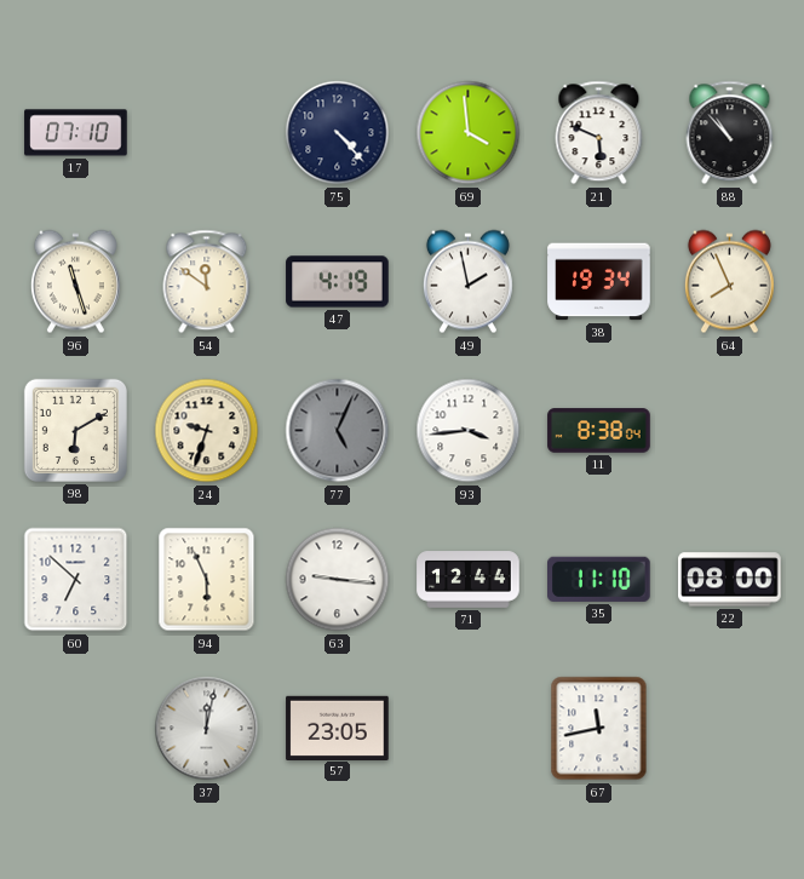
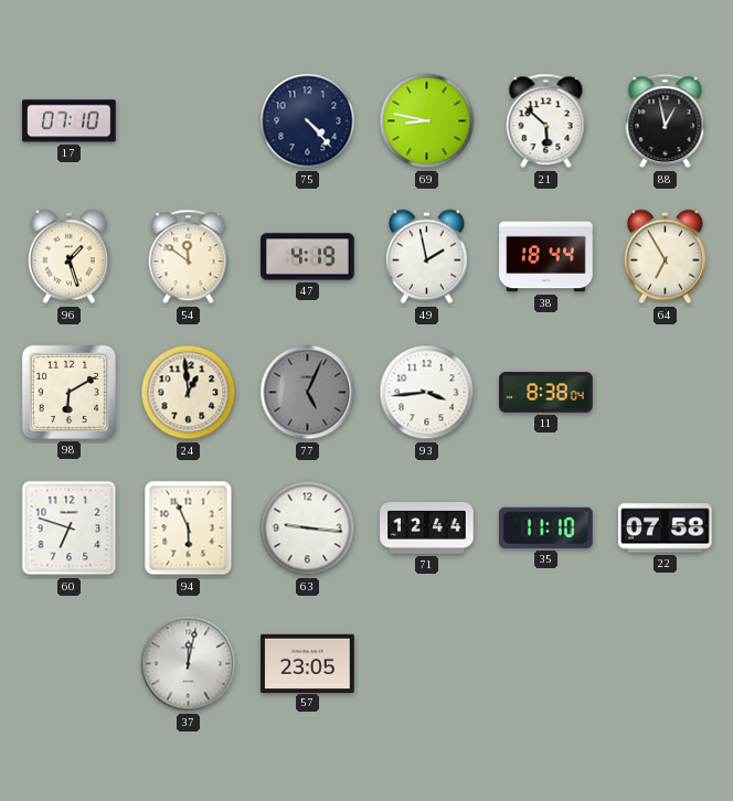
69: 3:59 -> 8:47
21: 5:49 -> 5:52
88: 10:53 -> 12:58
96: 11:27 -> 1:27
38: 19:34 -> 18:44
64: 7:56 -> 6:55
24: 9:33 -> 12:59
60: 6:52 -> 6:48
22: 08:00 -> 07:58
67: 11:43 -> none
